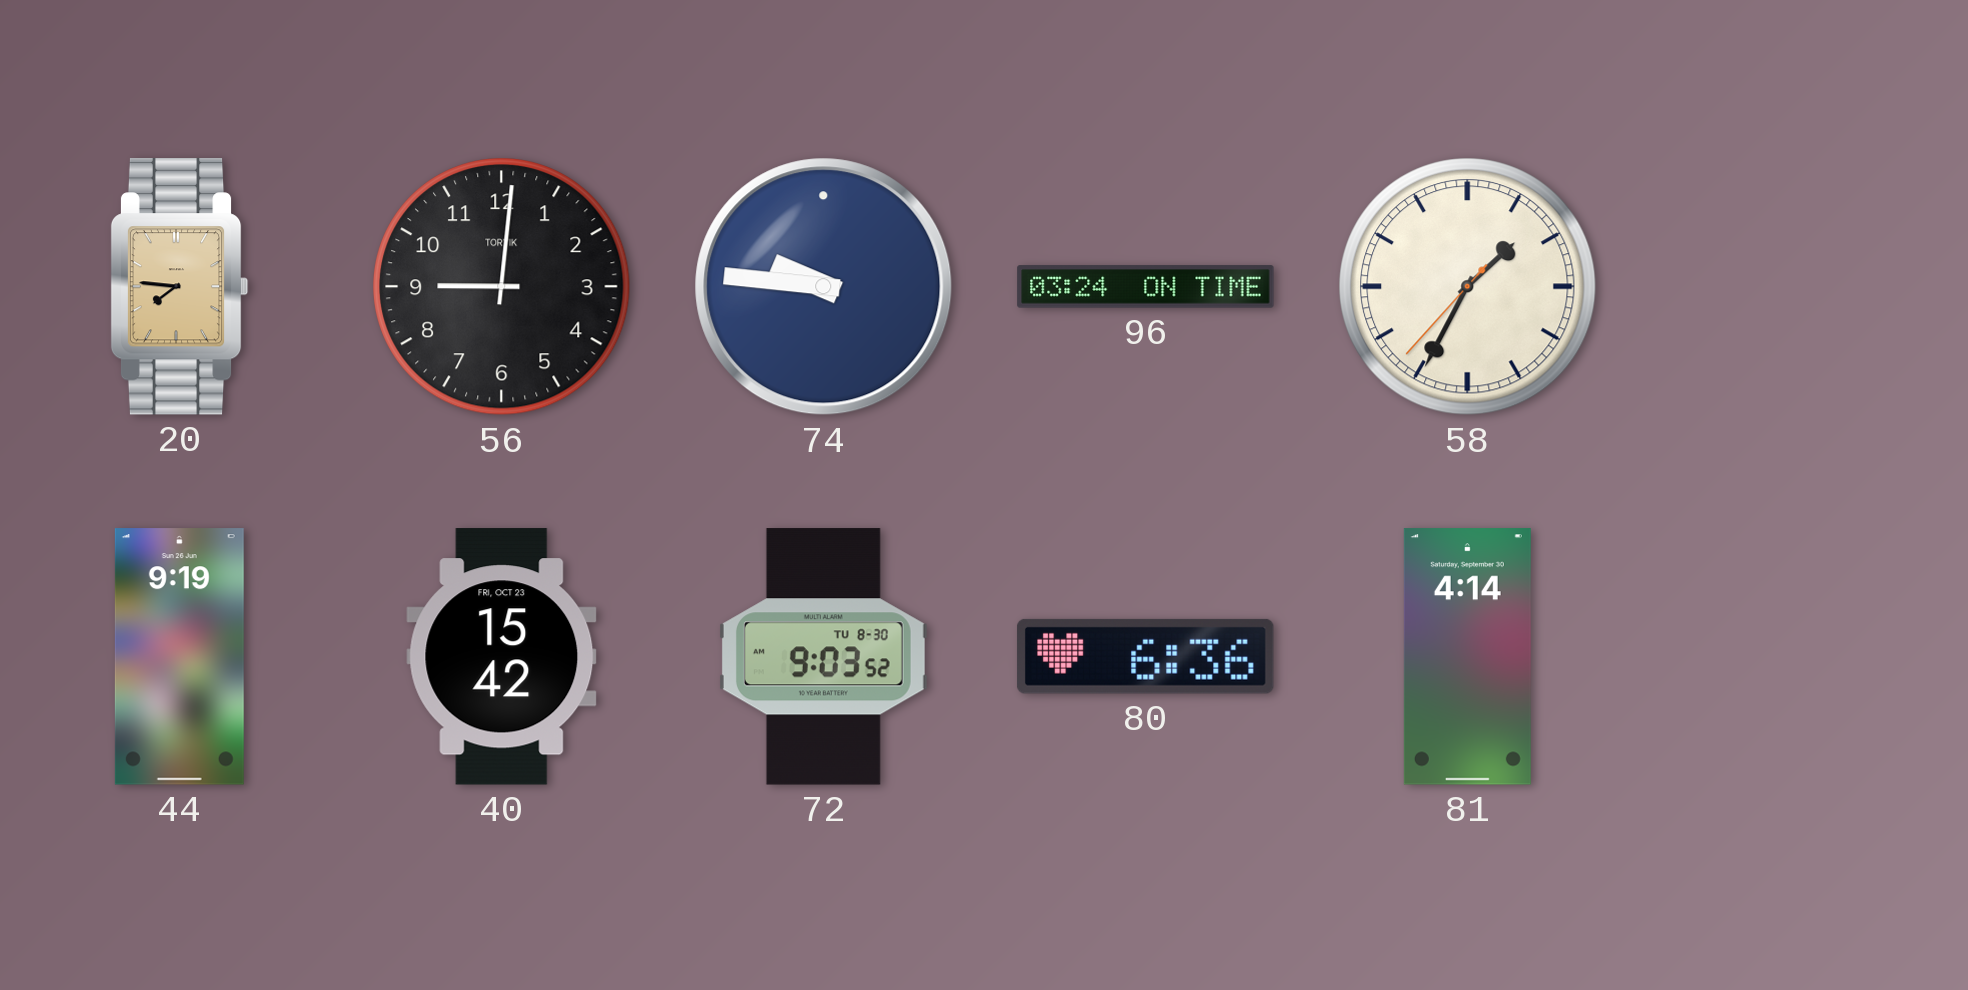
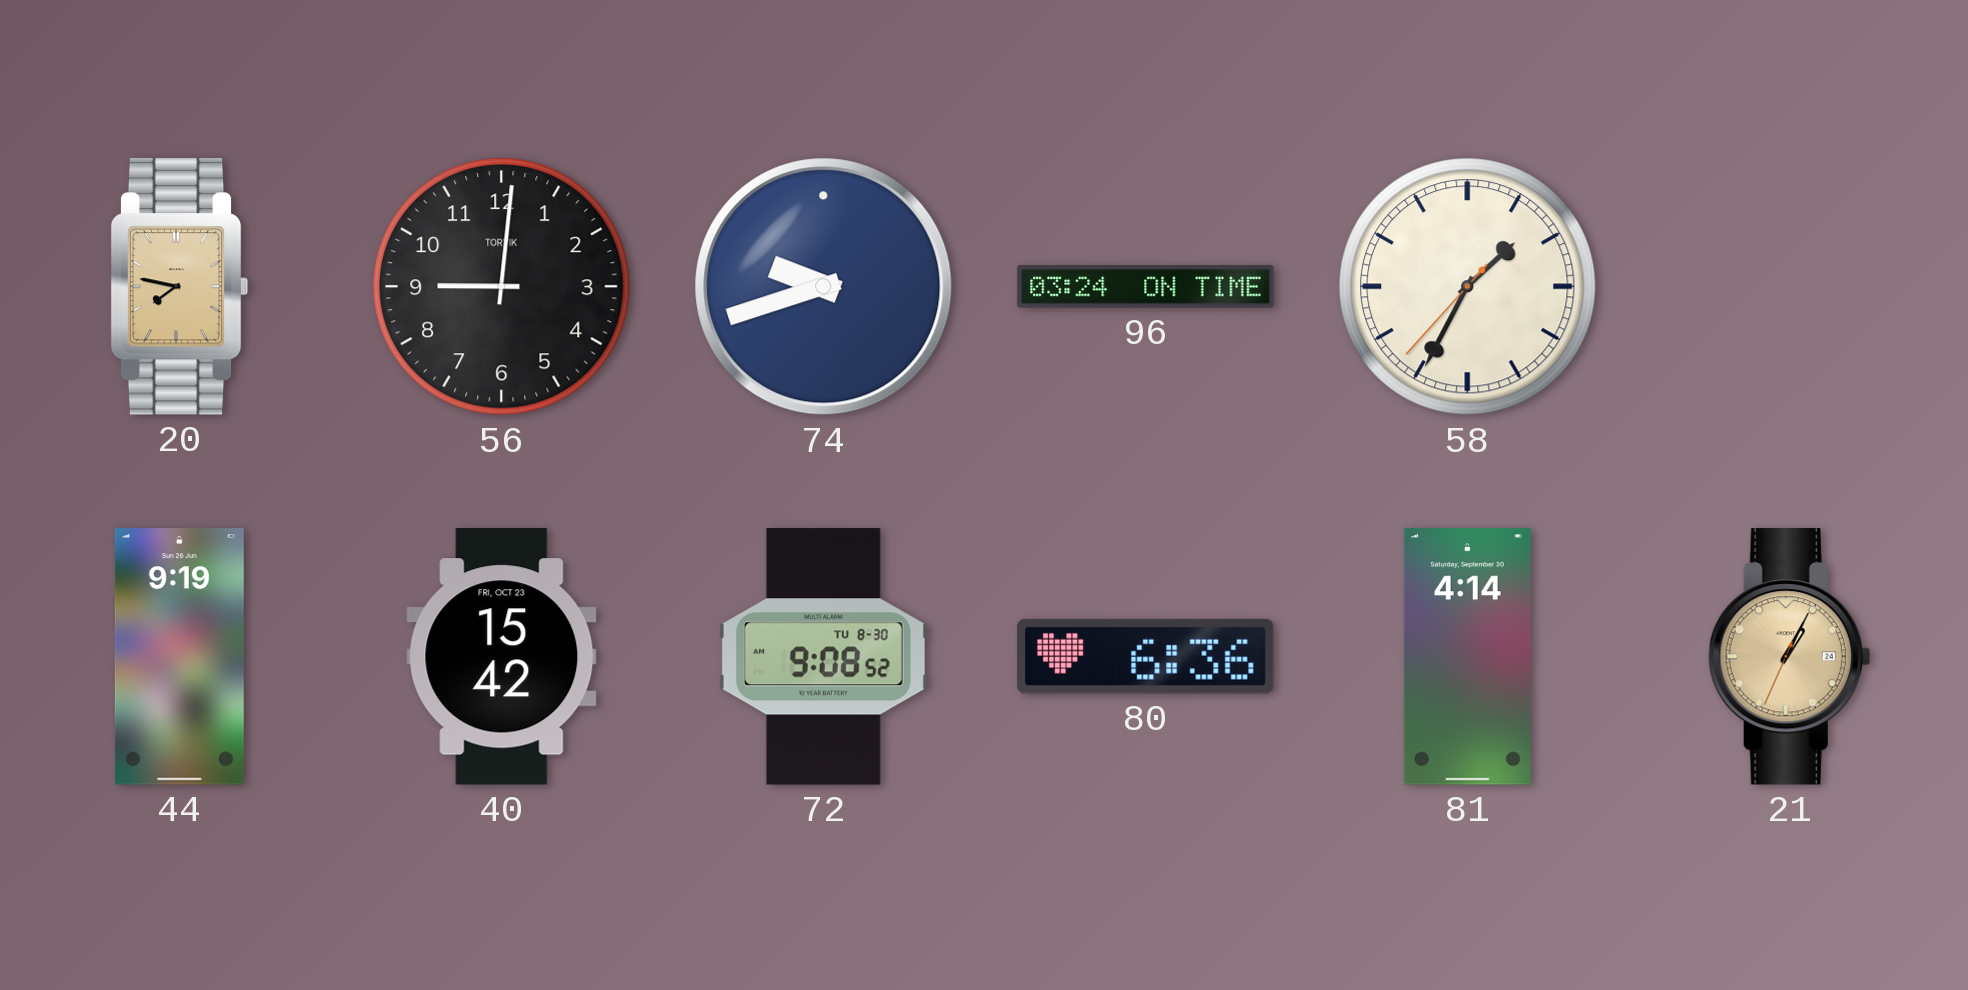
20: 7:46 -> 7:47
74: 9:46 -> 9:42
72: 9:03 -> 9:08
21: none -> 1:04
